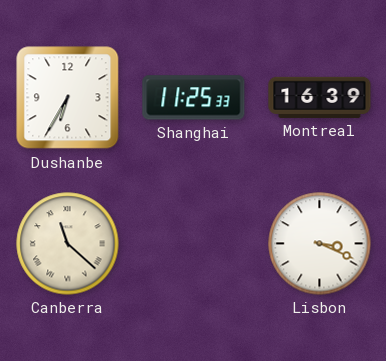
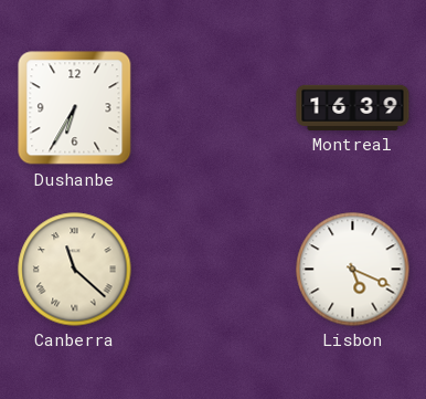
Shanghai: 11:25 -> none
Lisbon: 3:19 -> 5:19
